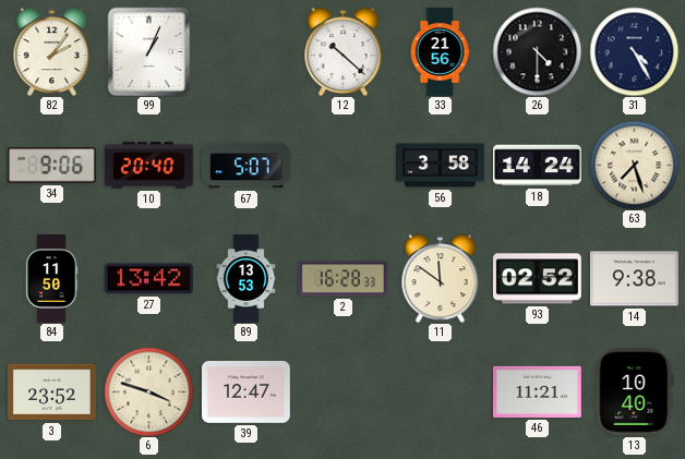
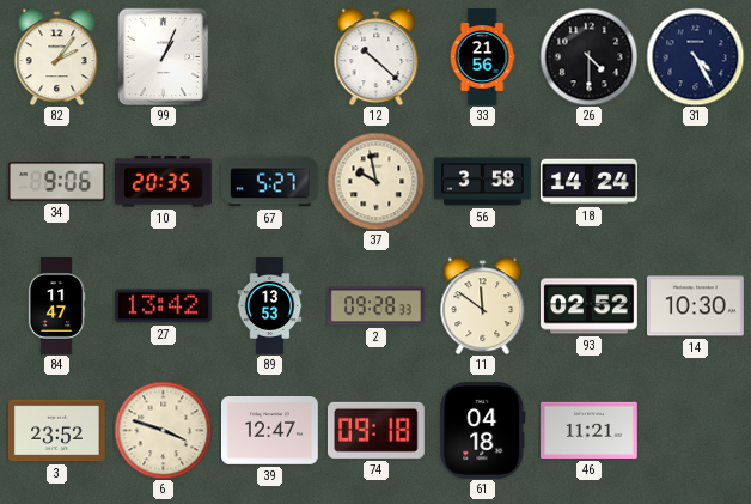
10: 20:40 -> 20:35
67: 5:07 -> 5:27
37: none -> 9:58
63: 7:27 -> none
84: 11:50 -> 11:47
2: 16:28 -> 09:28
14: 9:38 -> 10:30
74: none -> 09:18
61: none -> 04:18
13: 10:40 -> none
